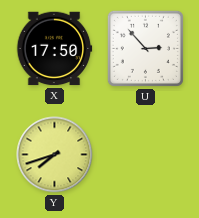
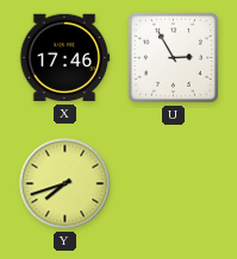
X: 17:50 -> 17:46
U: 2:53 -> 2:55
